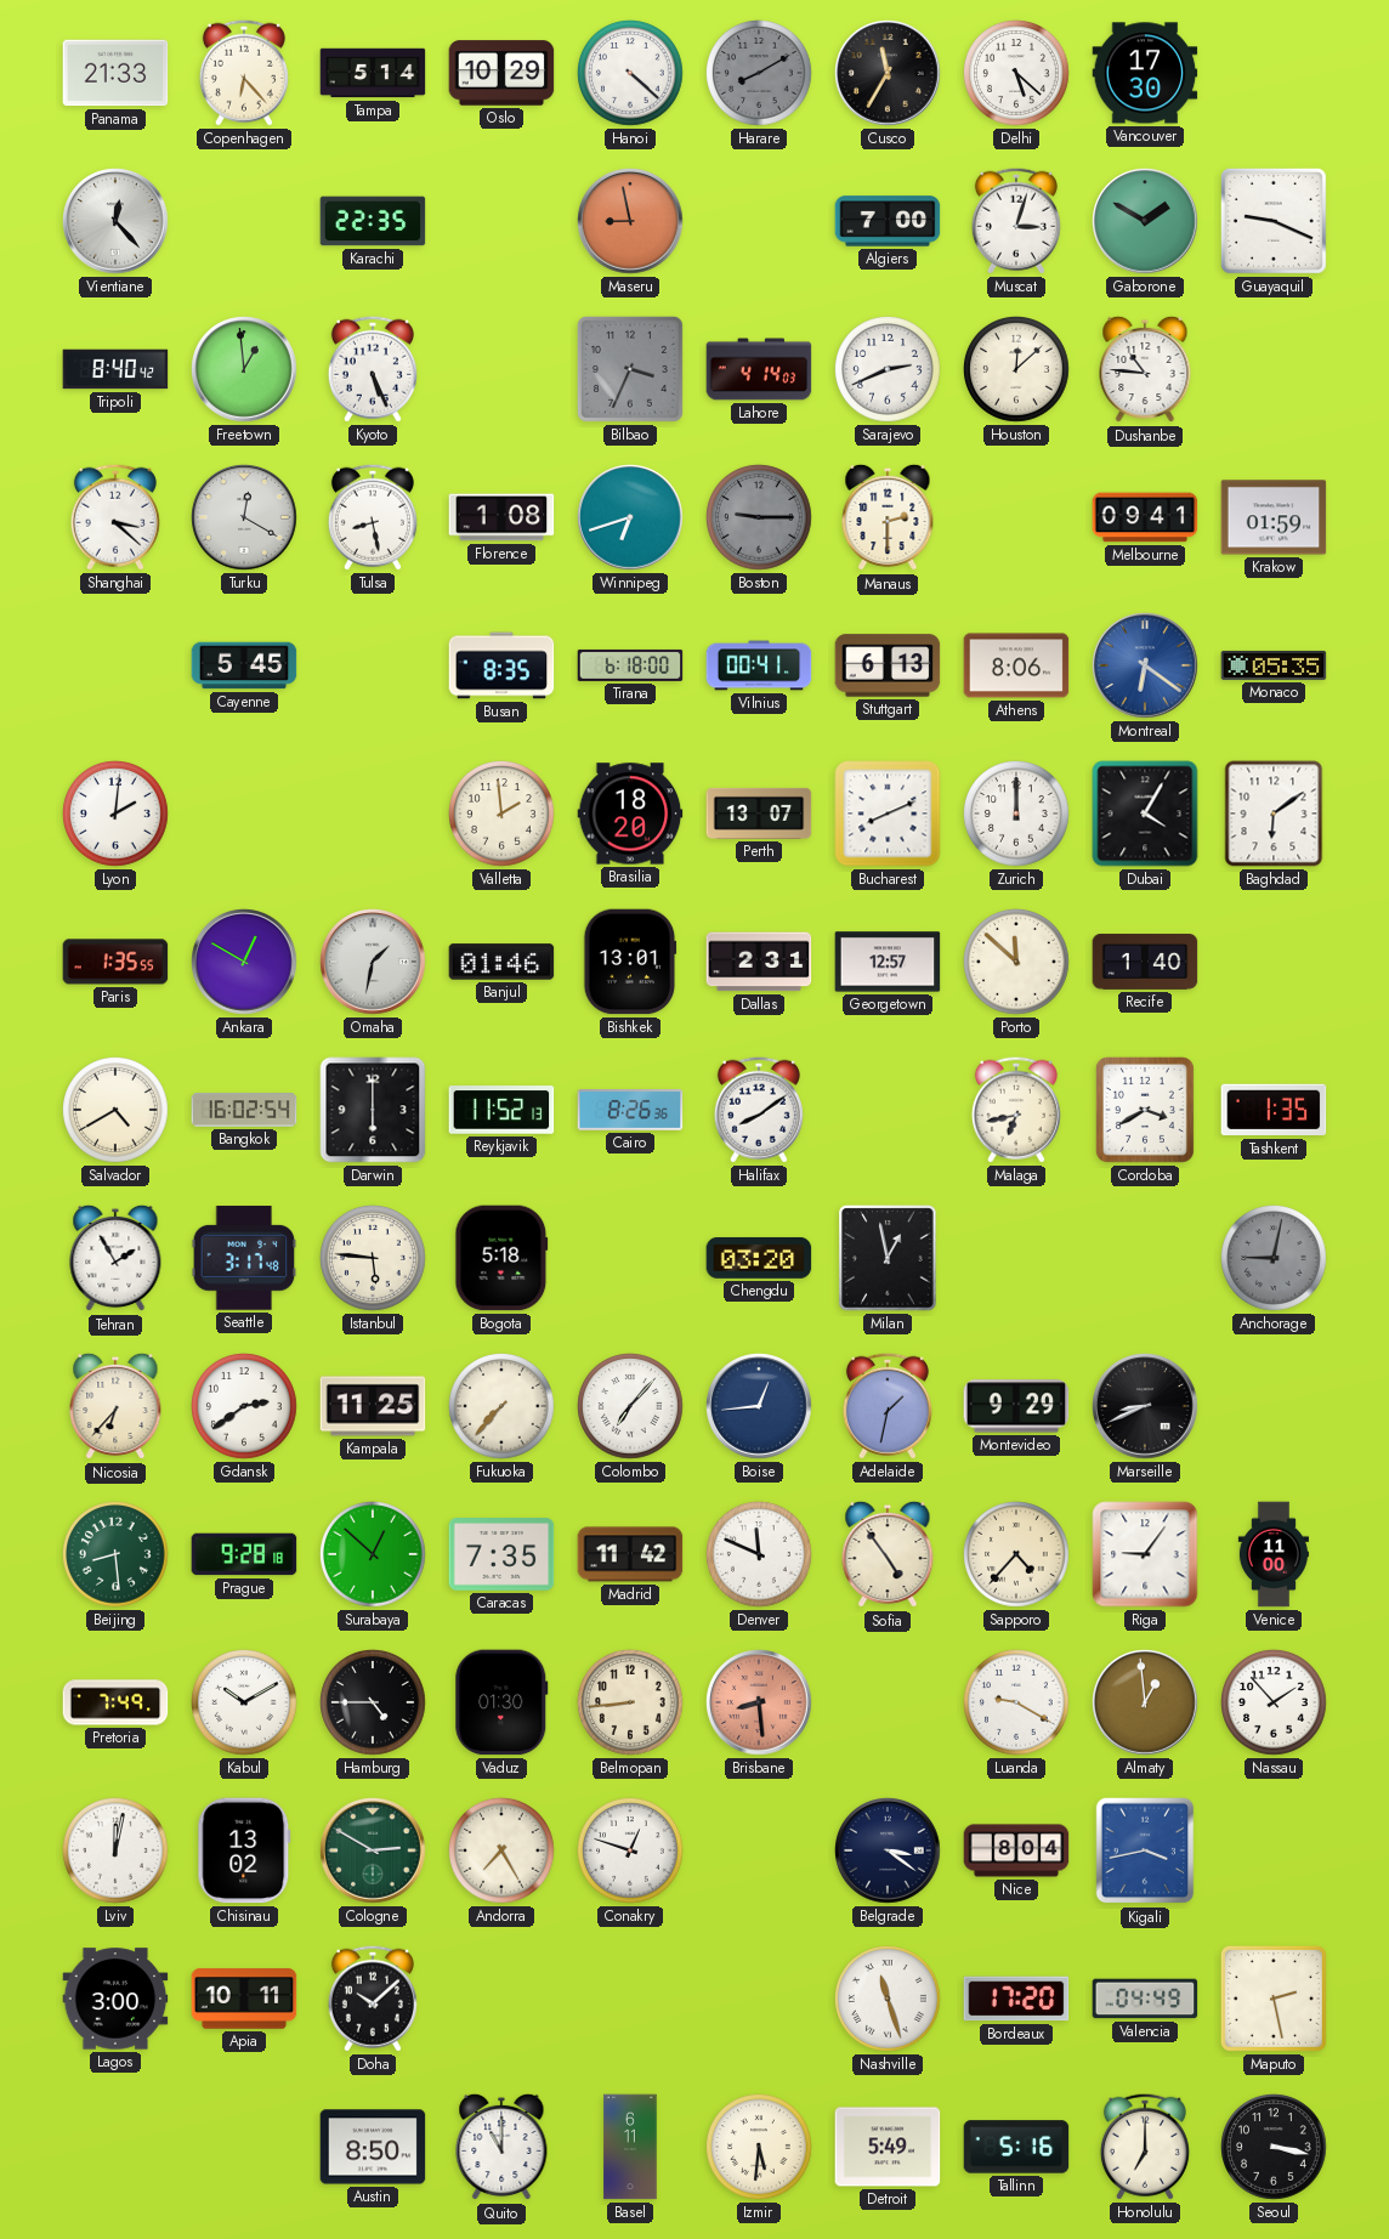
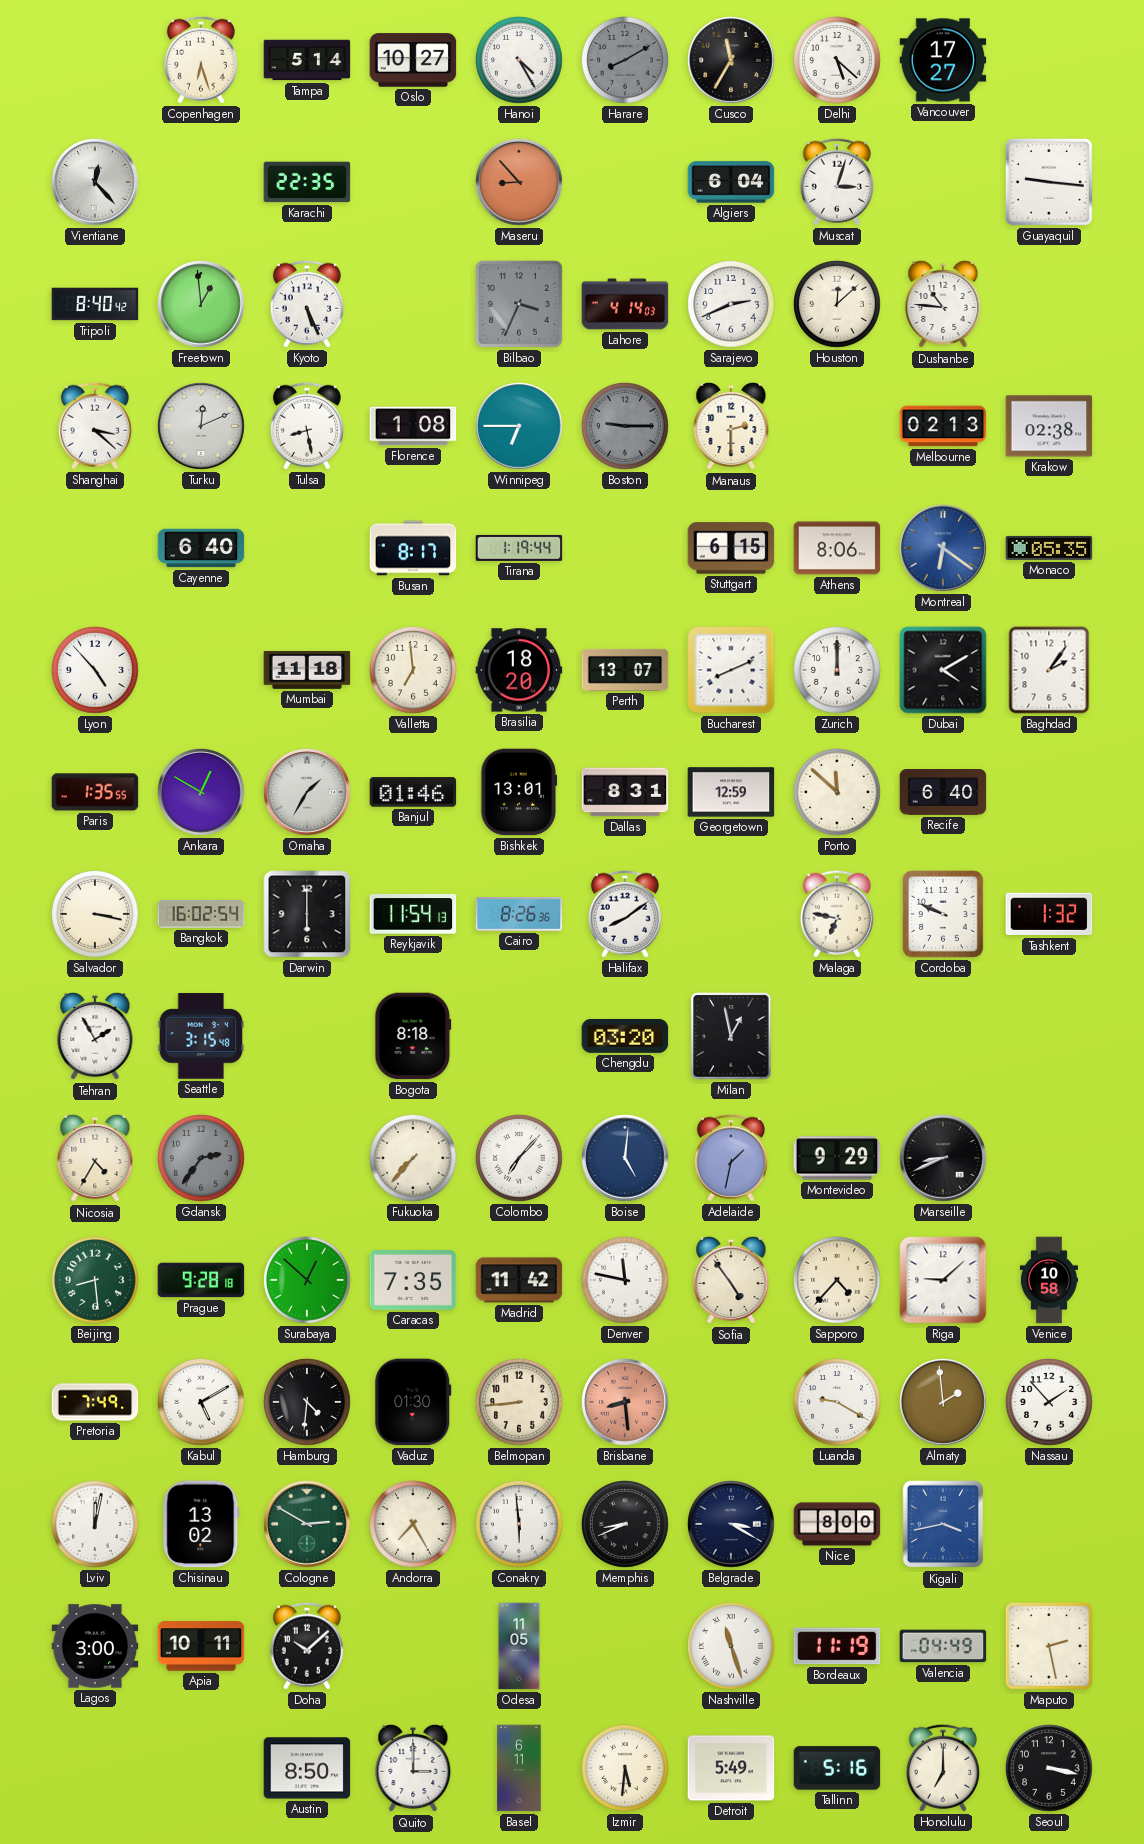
Panama: 21:33 -> none
Copenhagen: 6:23 -> 6:27
Oslo: 10:29 -> 10:27
Hanoi: 4:22 -> 4:25
Vancouver: 17:30 -> 17:27
Maseru: 8:58 -> 8:53
Algiers: 7:00 -> 6:04
Gaborone: 1:50 -> none
Guayaquil: 9:19 -> 9:16
Turku: 12:20 -> 12:11
Winnipeg: 6:42 -> 6:45
Melbourne: 09:41 -> 02:13
Krakow: 01:59 -> 02:38
Cayenne: 5:45 -> 6:40
Busan: 8:35 -> 8:17
Tirana: 6:18 -> 1:19
Vilnius: 00:41 -> none
Stuttgart: 6:13 -> 6:15
Lyon: 2:01 -> 4:53
Mumbai: none -> 11:18
Valletta: 1:59 -> 6:59
Dubai: 4:05 -> 4:10
Baghdad: 6:09 -> 2:06
Omaha: 1:32 -> 1:35
Dallas: 2:31 -> 8:31
Georgetown: 12:57 -> 12:59
Recife: 1:40 -> 6:40
Salvador: 4:40 -> 3:17
Reykjavik: 11:52 -> 11:54
Malaga: 6:43 -> 6:47
Cordoba: 3:40 -> 9:49
Tashkent: 1:35 -> 1:32
Seattle: 3:17 -> 3:15
Istanbul: 5:46 -> none
Bogota: 5:18 -> 8:18
Anchorage: 9:02 -> none
Nicosia: 6:37 -> 4:35
Gdansk: 2:39 -> 2:36
Gdansk dial: white -> grey
Kampala: 11:25 -> none
Boise: 12:44 -> 5:01
Denver: 11:49 -> 11:47
Riga: 9:06 -> 9:08
Venice: 11:00 -> 10:58
Kabul: 10:10 -> 5:10
Hamburg: 4:45 -> 4:31
Almaty: 12:59 -> 1:59
Conakry: 12:48 -> 5:59
Memphis: none -> 8:41
Belgrade: 3:21 -> 3:20
Nice: 8:04 -> 8:00
Odesa: none -> 11:05
Bordeaux: 17:20 -> 11:19
Quito: 11:00 -> 3:00
